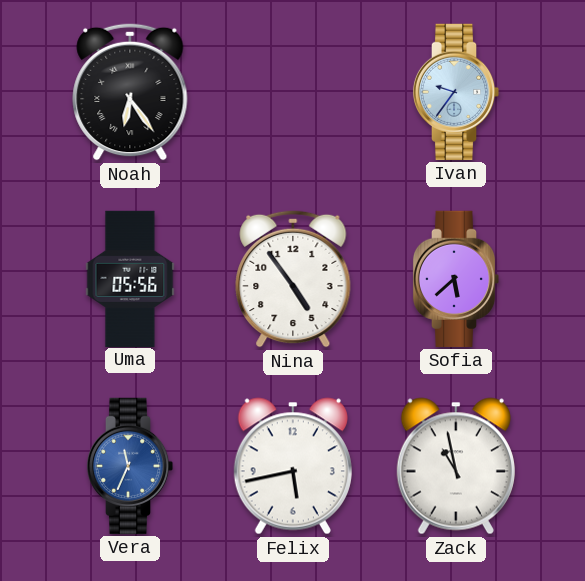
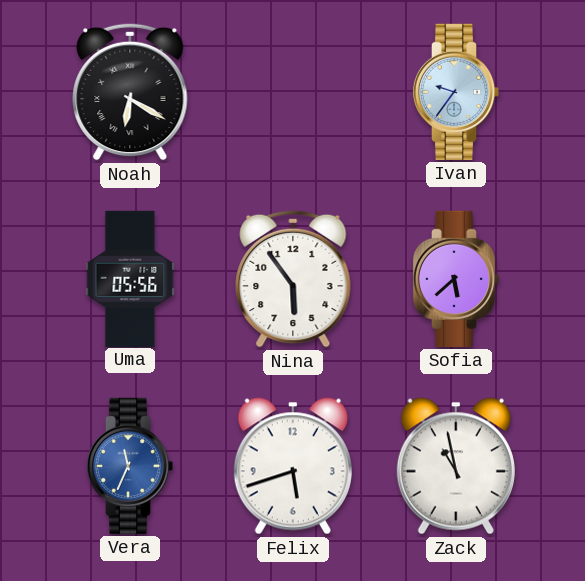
Noah: 6:24 -> 6:20
Nina: 4:54 -> 5:54
Felix: 5:43 -> 5:42
